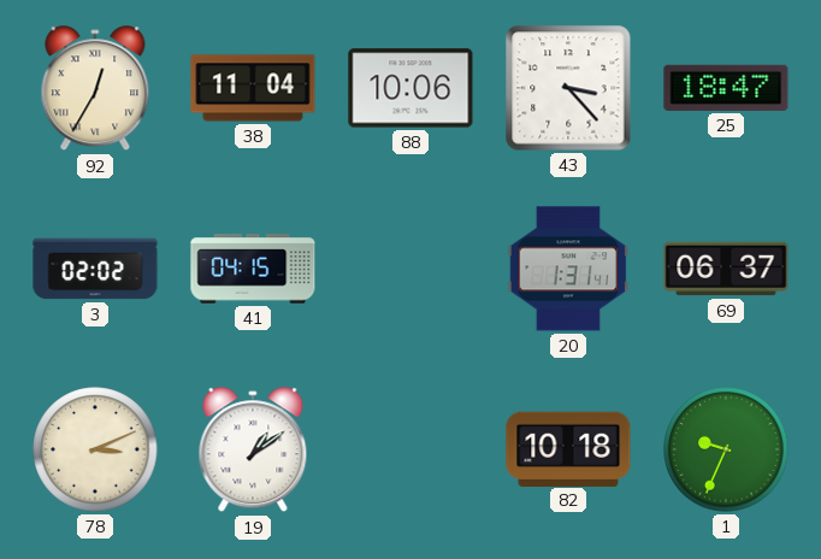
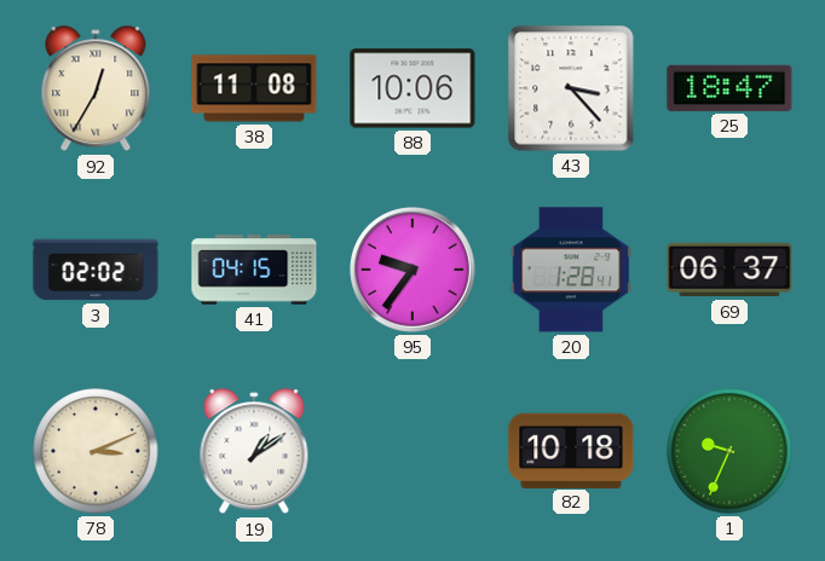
38: 11:04 -> 11:08
95: none -> 9:36
20: 1:31 -> 1:28
